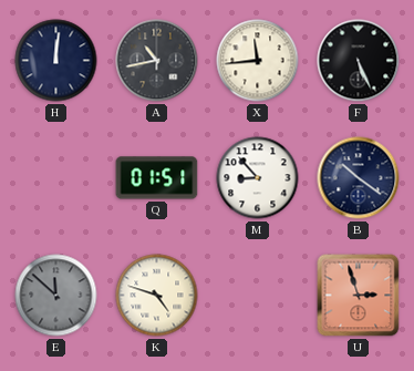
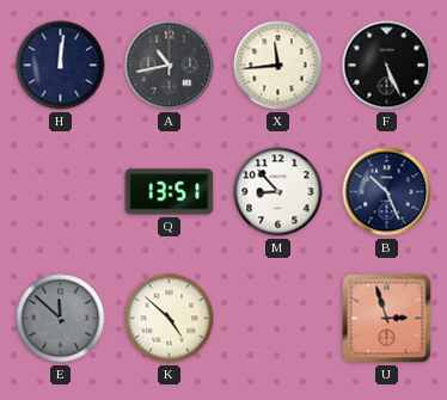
Q: 01:51 -> 13:51
B: 10:21 -> 10:26
K: 4:48 -> 4:52
